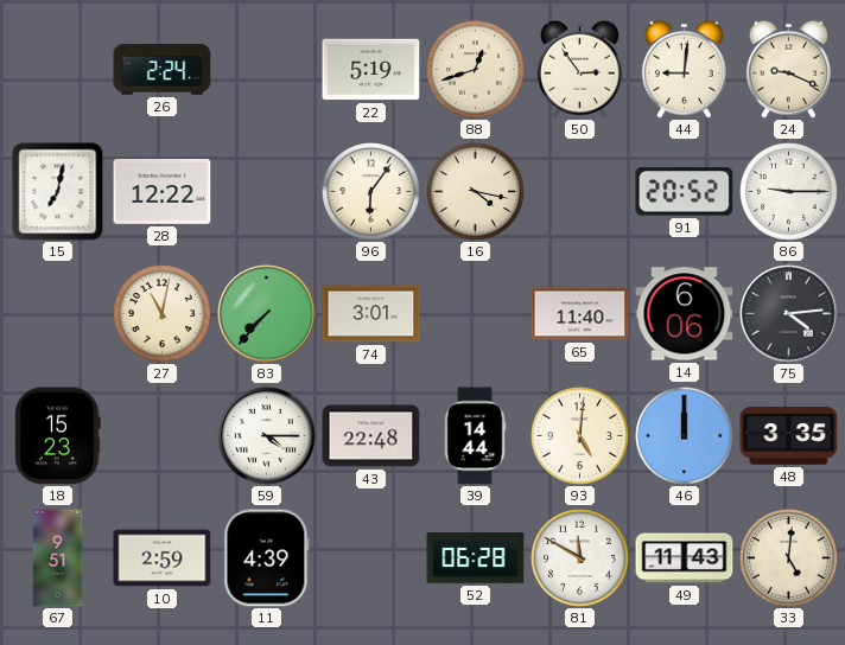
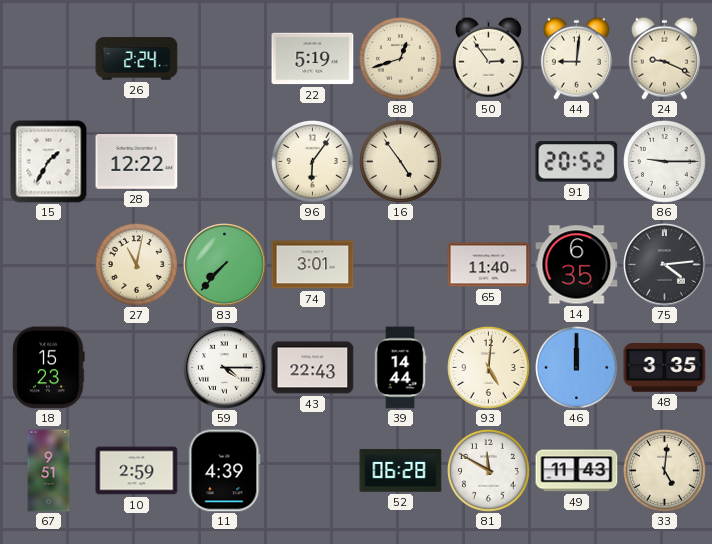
15: 7:02 -> 1:35
16: 4:17 -> 4:54
14: 6:06 -> 6:35
43: 22:48 -> 22:43
